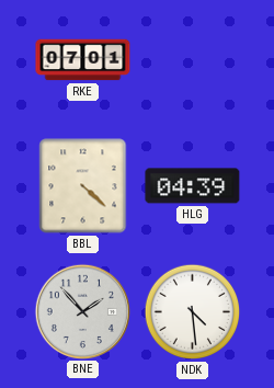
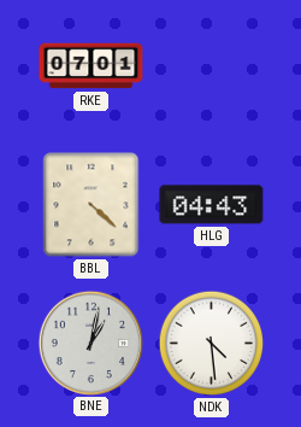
HLG: 04:39 -> 04:43
BNE: 1:53 -> 1:02
